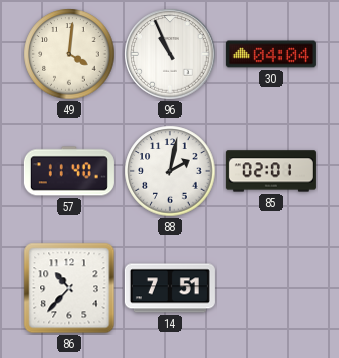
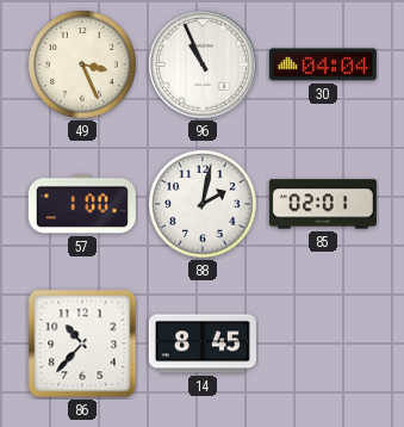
49: 4:01 -> 3:26
57: 11:40 -> 1:00
14: 7:51 -> 8:45
